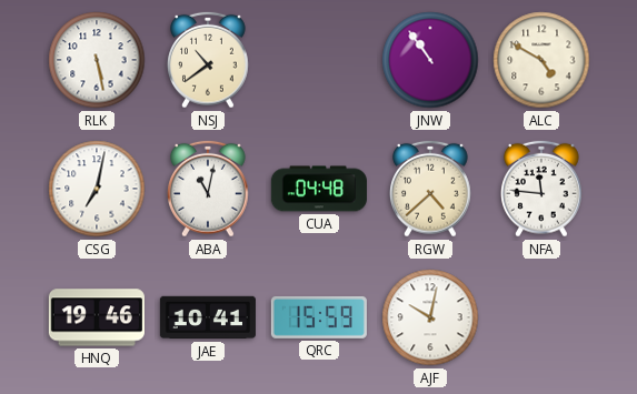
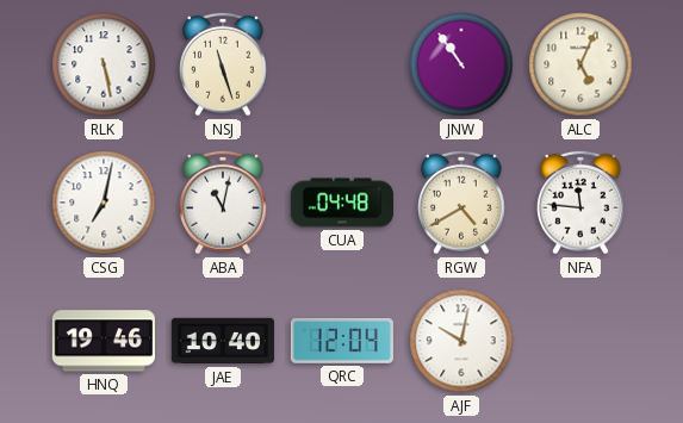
NSJ: 10:39 -> 11:27
ALC: 4:50 -> 5:04
RGW: 4:38 -> 4:40
JAE: 10:41 -> 10:40
QRC: 15:59 -> 12:04
